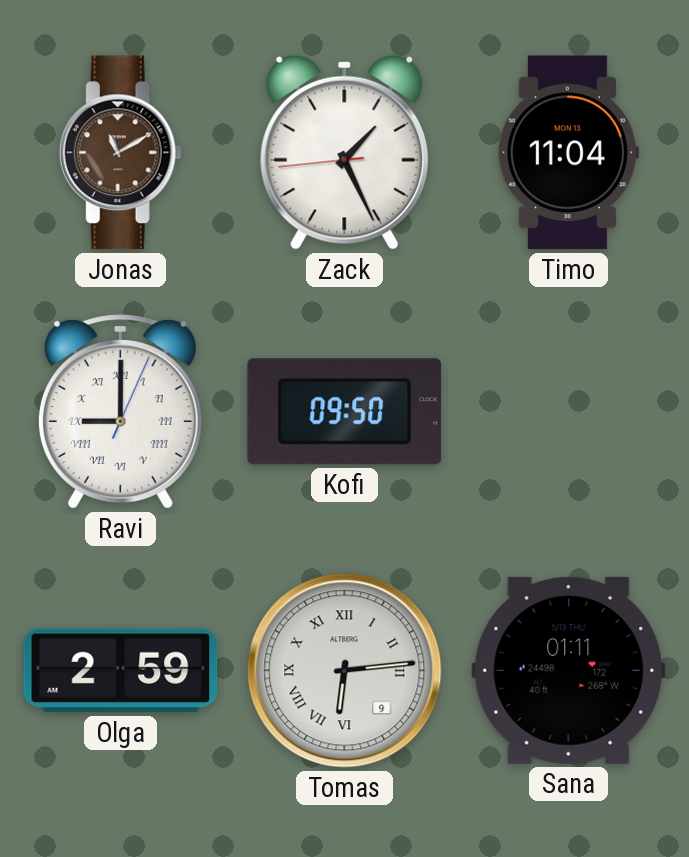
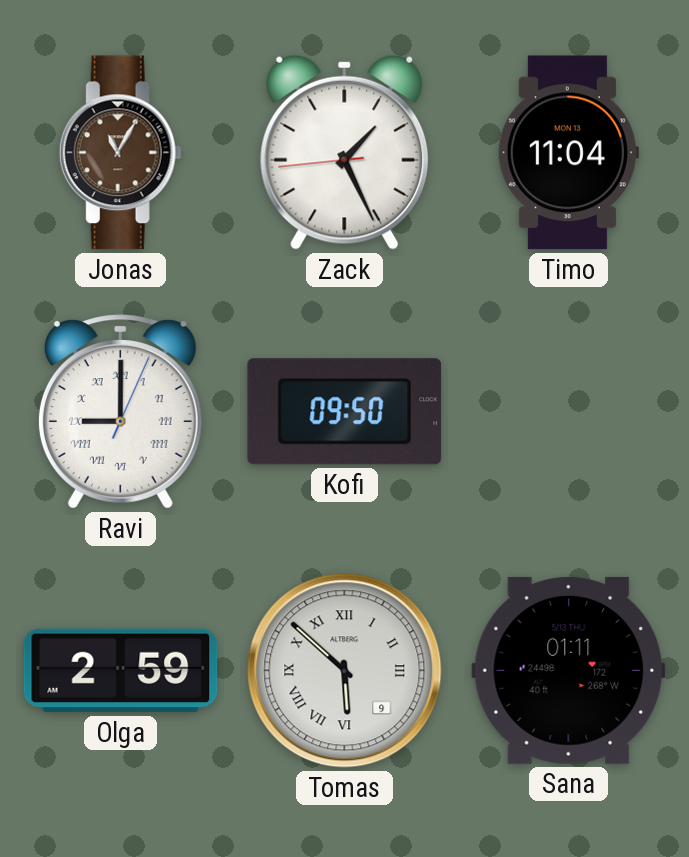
Jonas: 11:10 -> 11:05
Tomas: 6:14 -> 5:52
